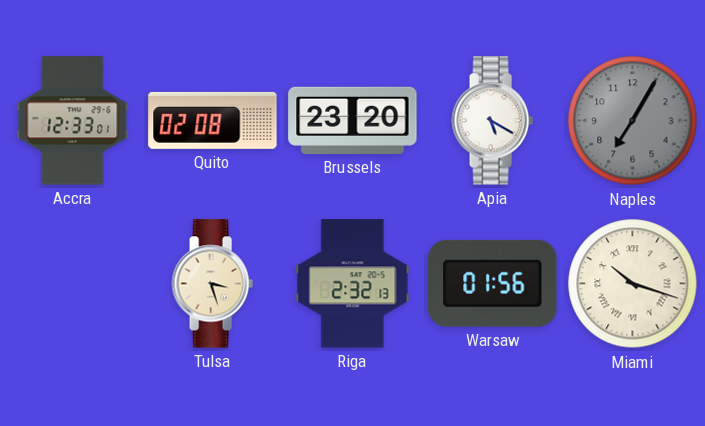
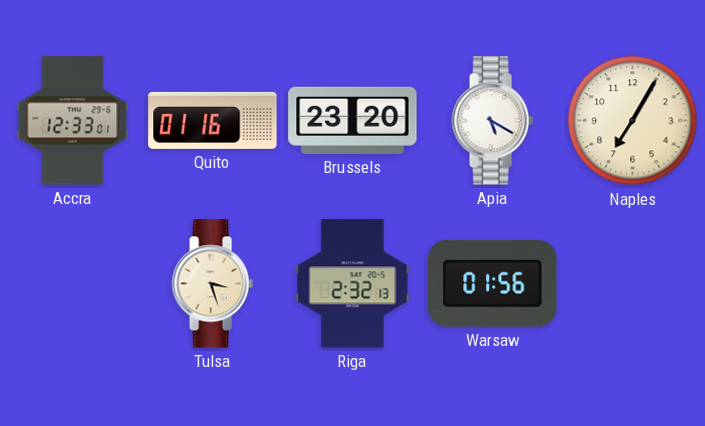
Quito: 02:08 -> 01:16
Naples dial: grey -> cream
Miami: 10:18 -> none
